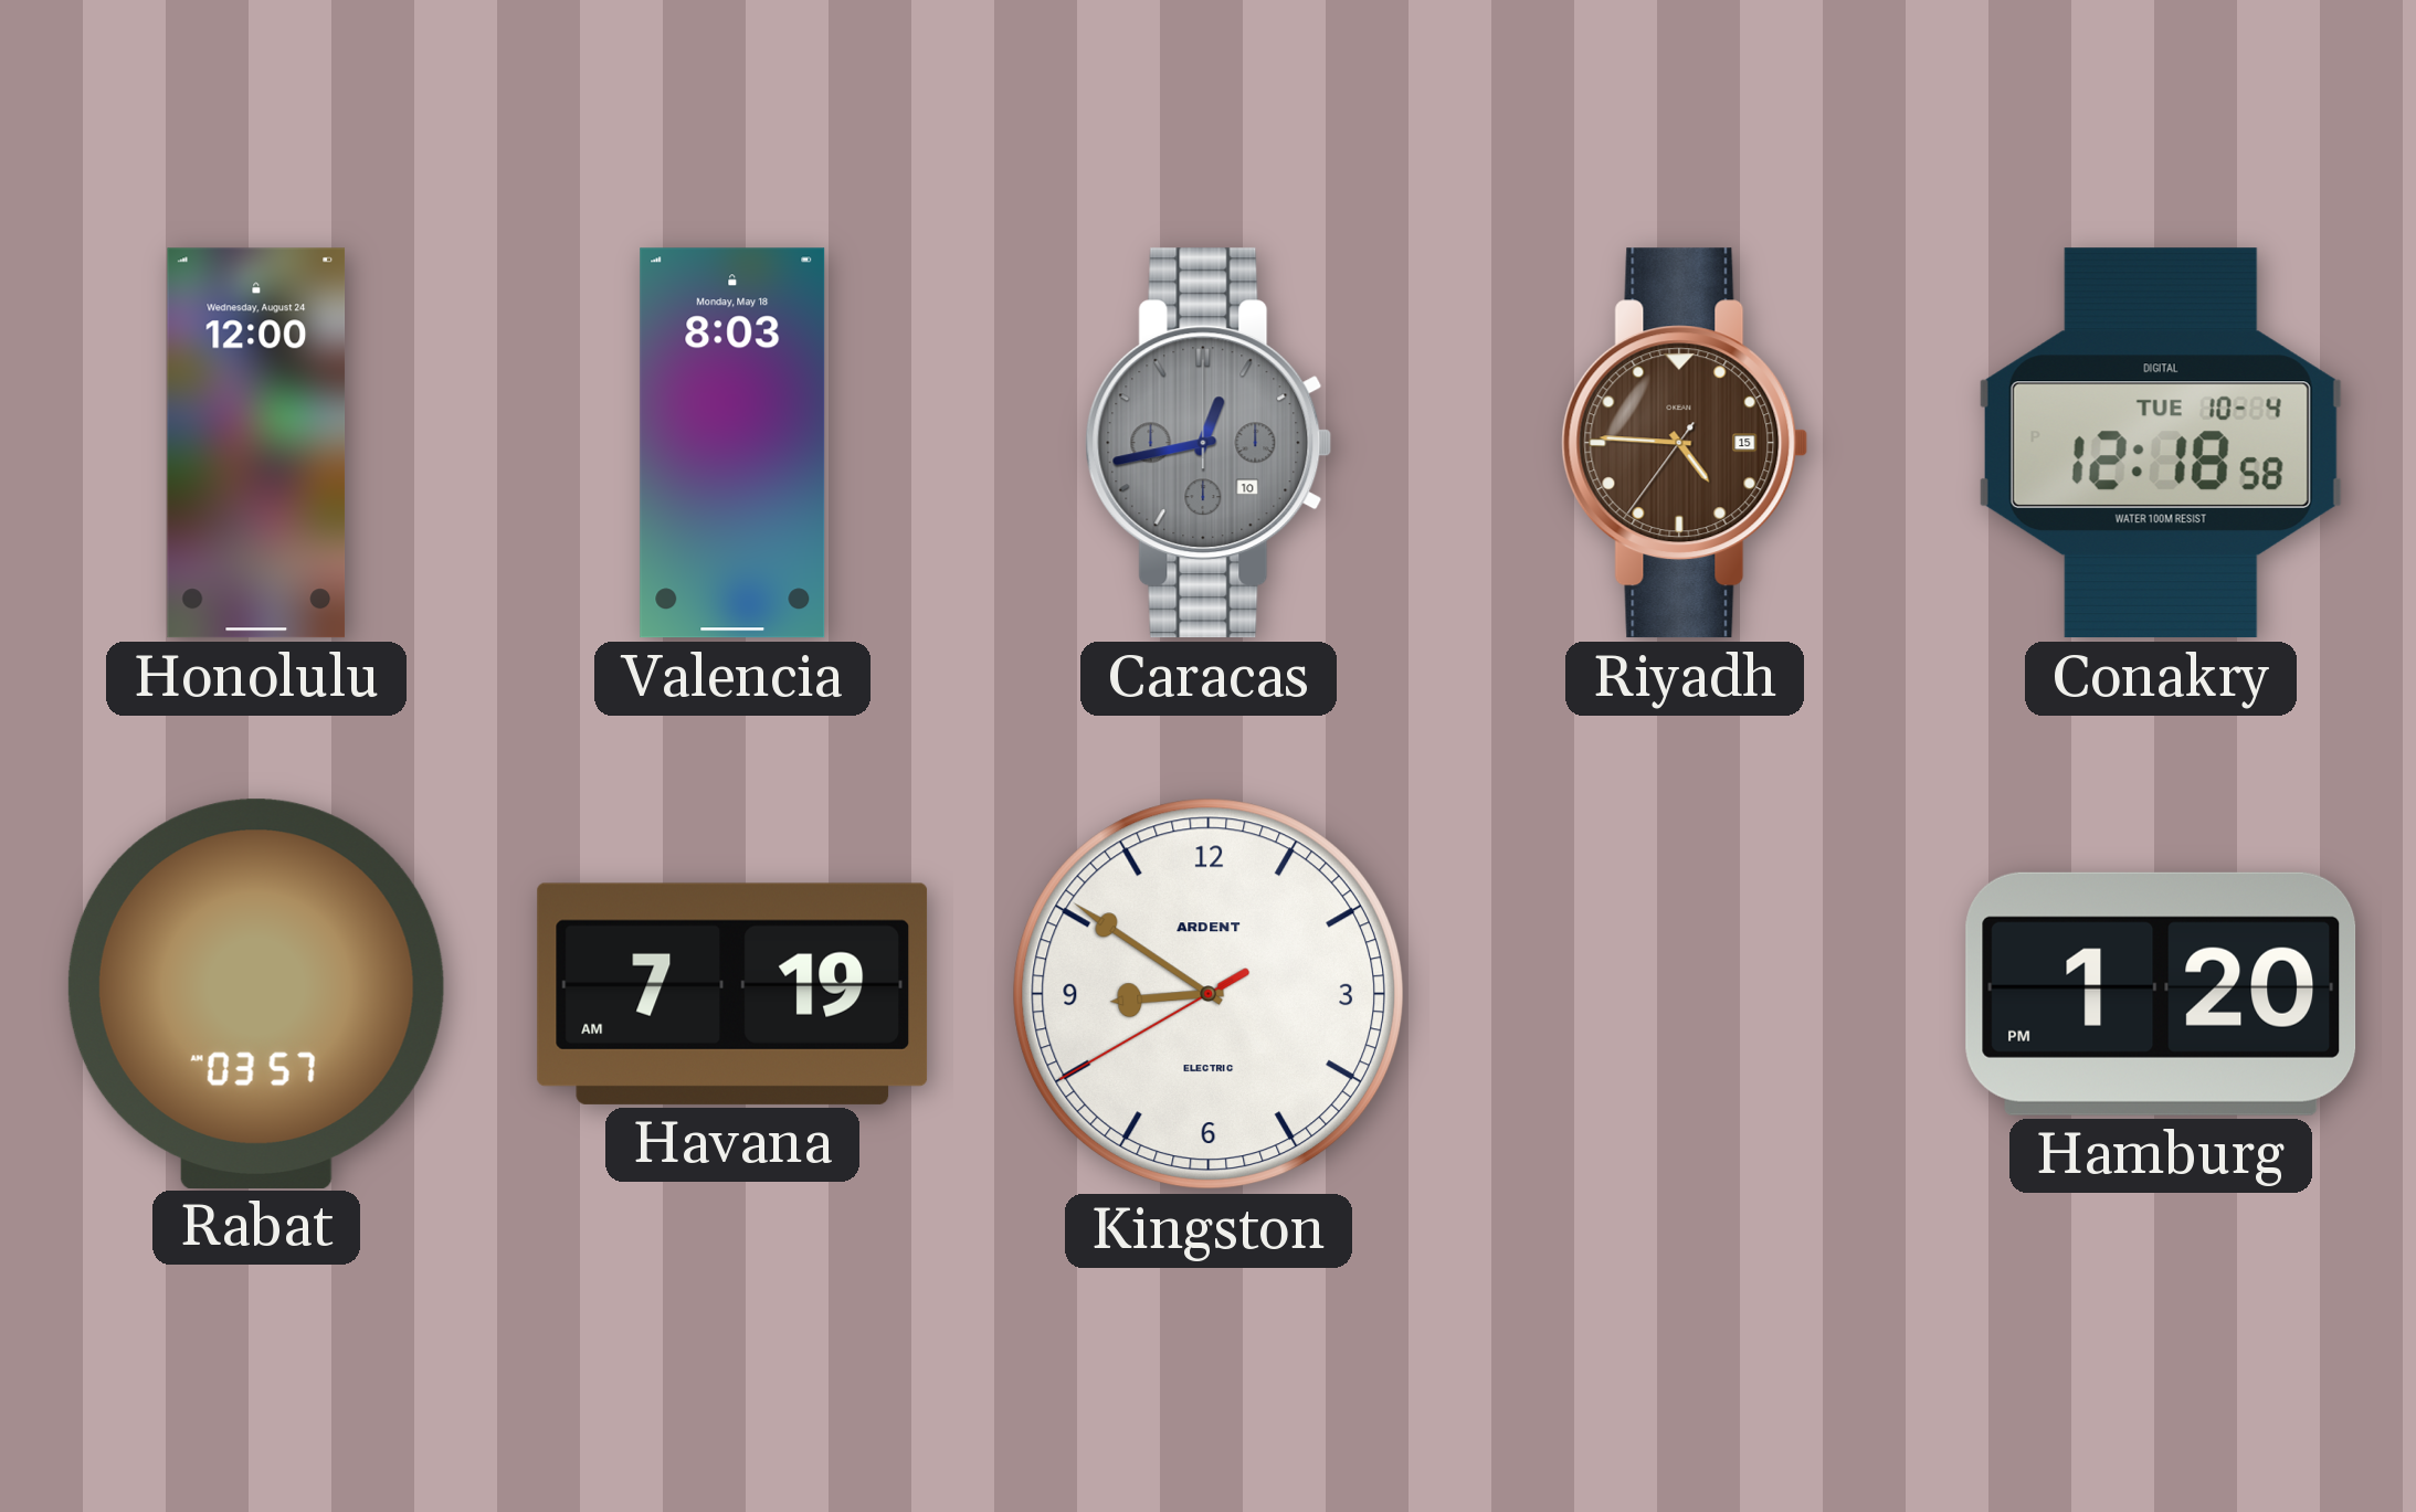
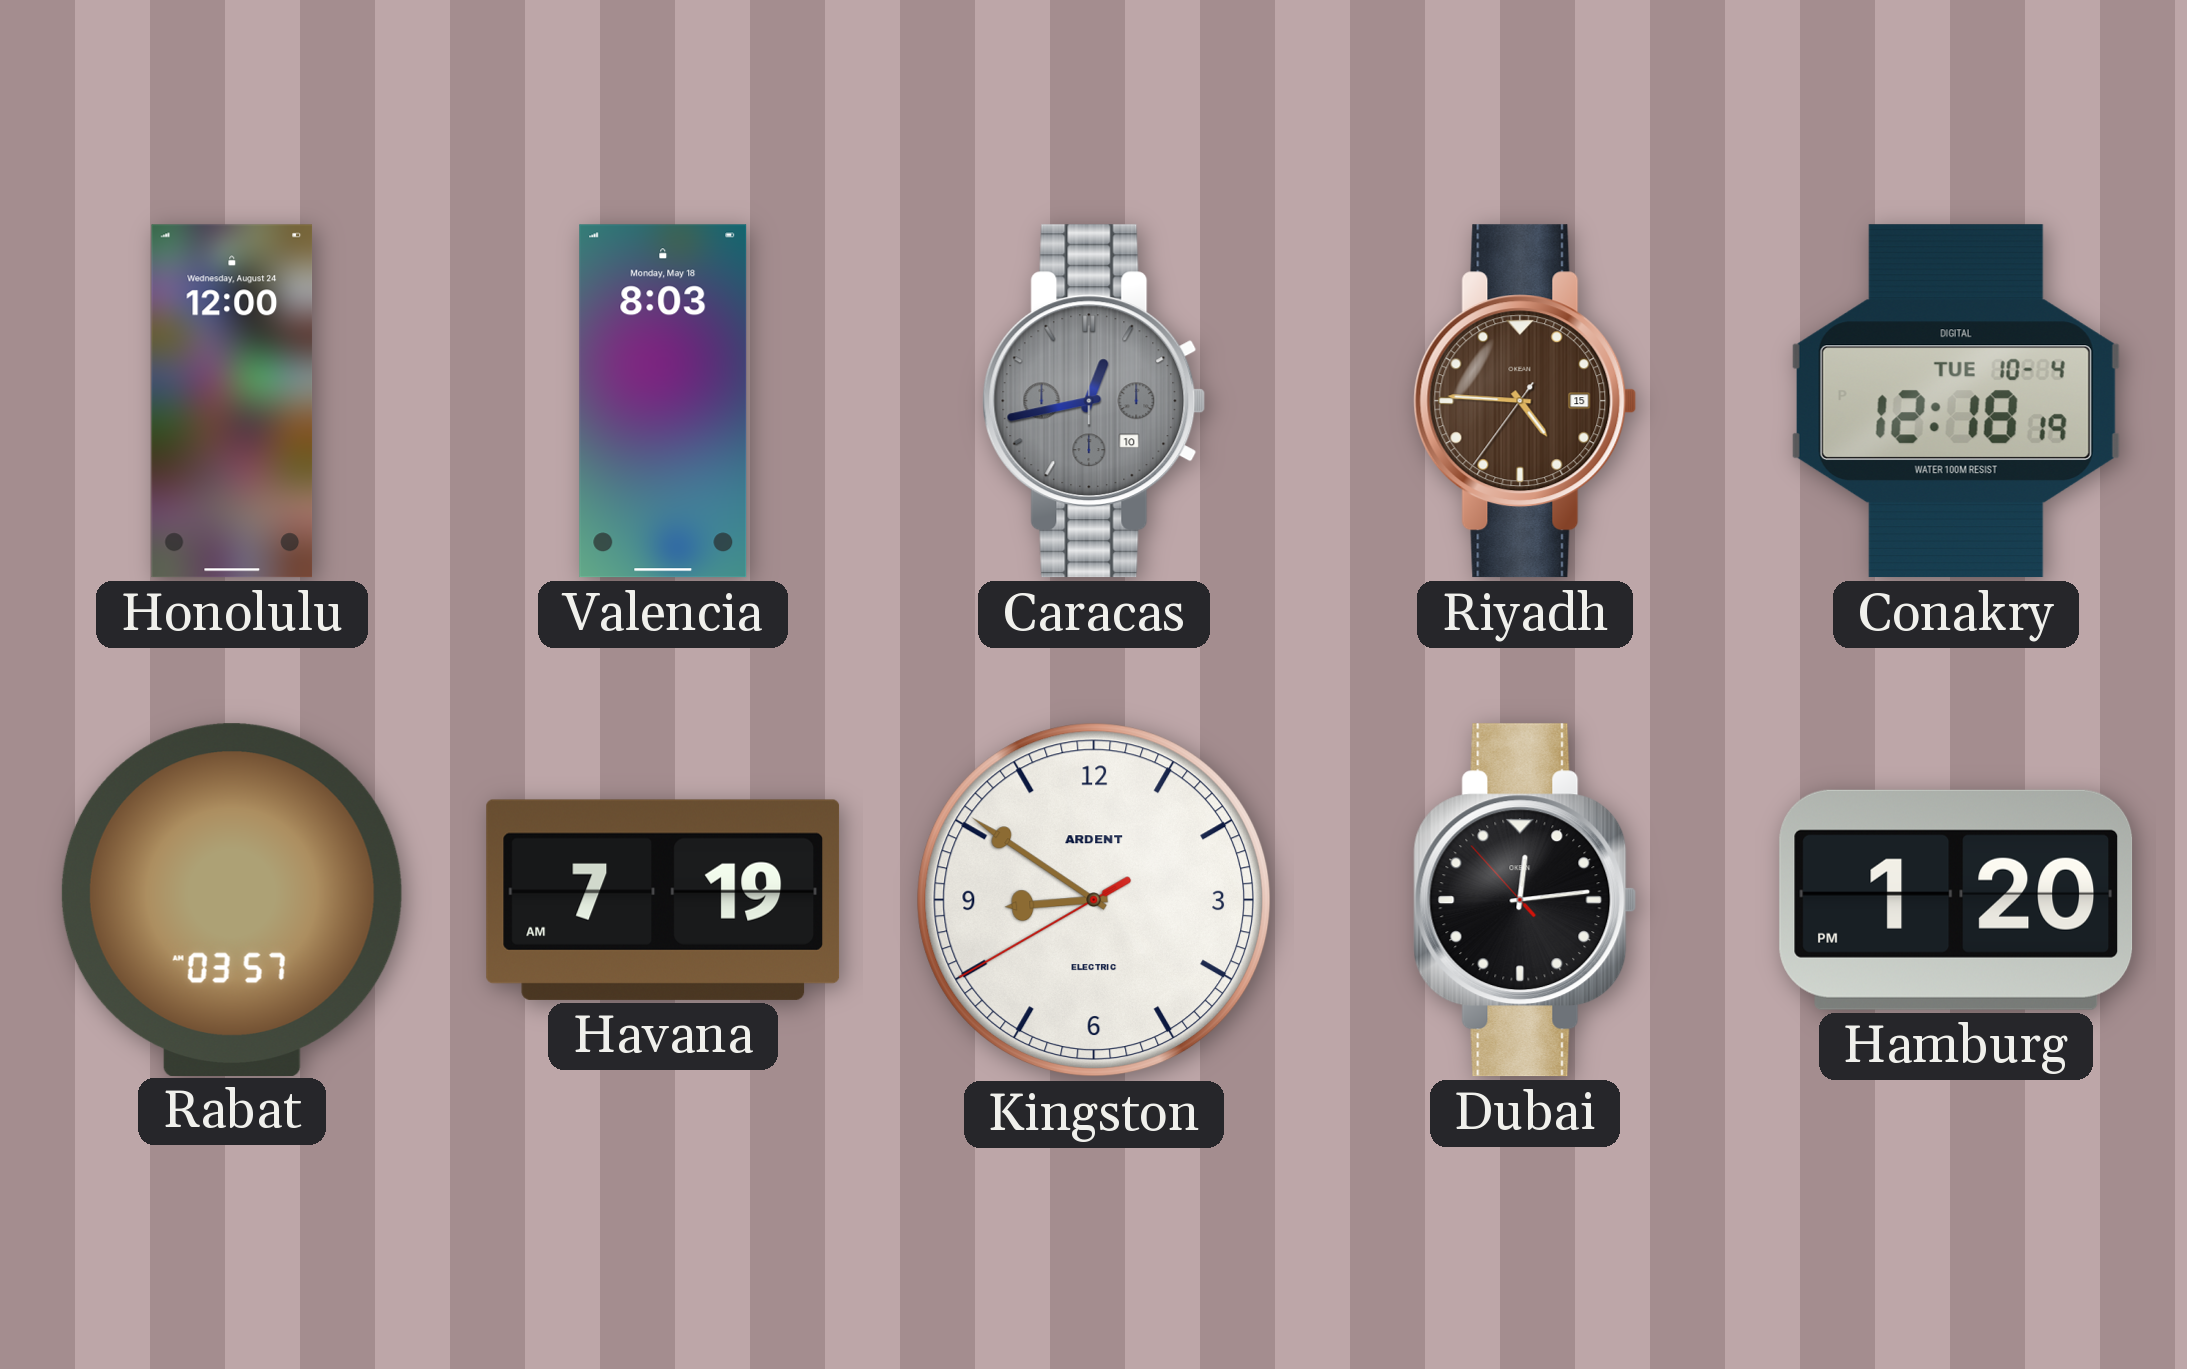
Conakry: 12:18:58 -> 12:18:19
Dubai: none -> 12:13
